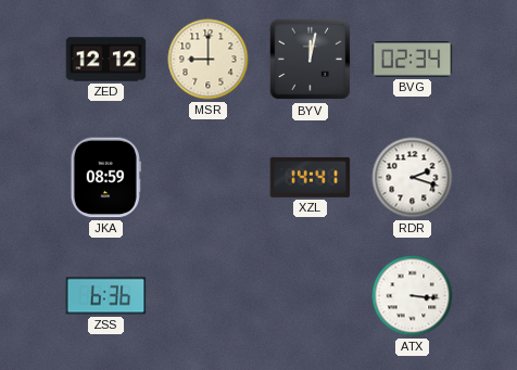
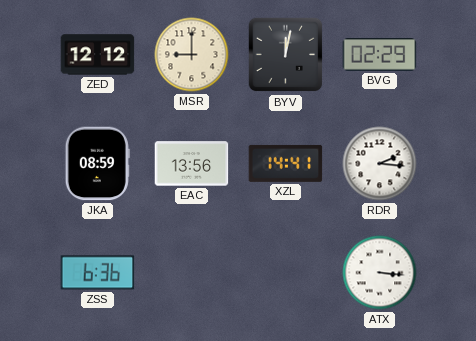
BVG: 02:34 -> 02:29
EAC: none -> 13:56
RDR: 2:18 -> 2:16
